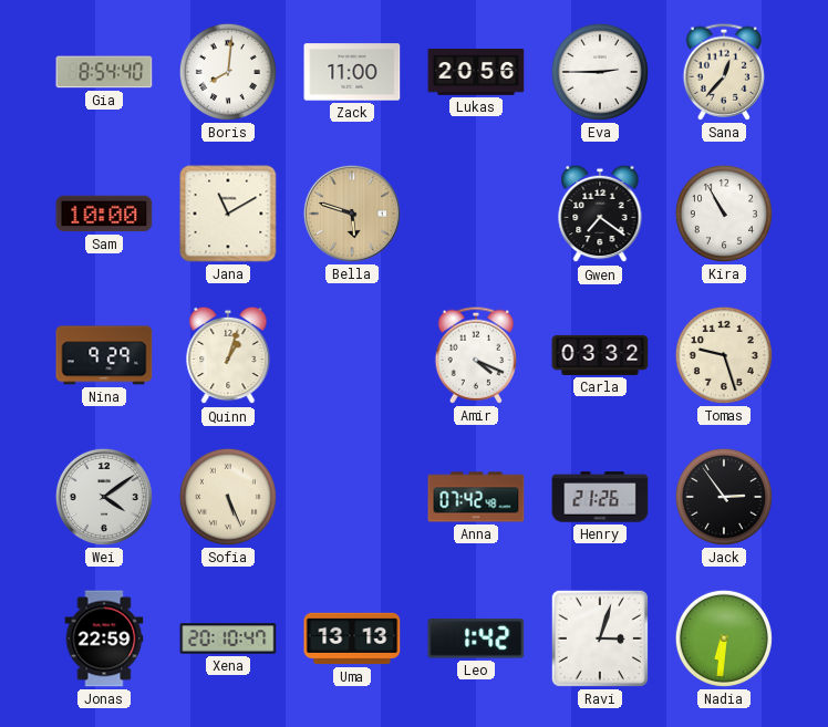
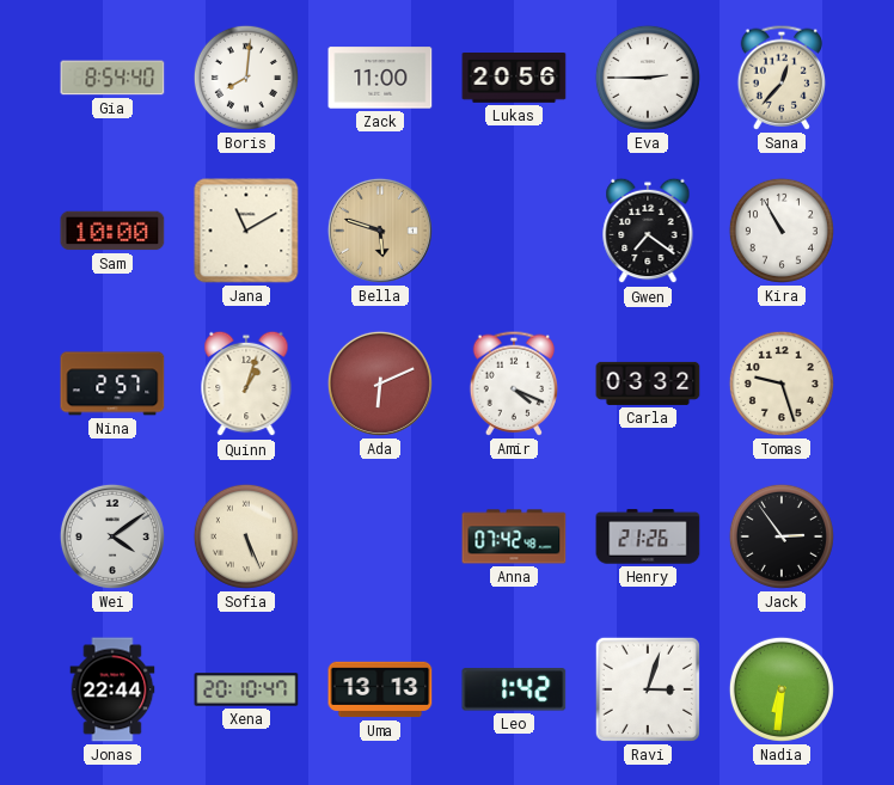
Nina: 9:29 -> 2:57
Ada: none -> 6:11
Jonas: 22:59 -> 22:44
